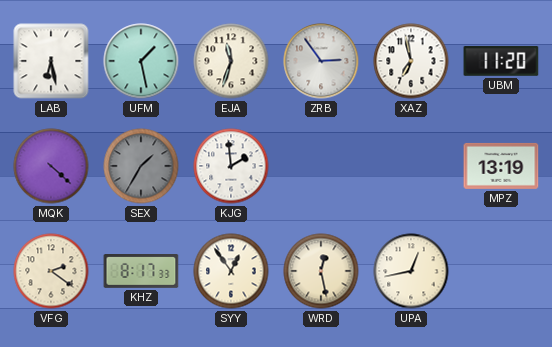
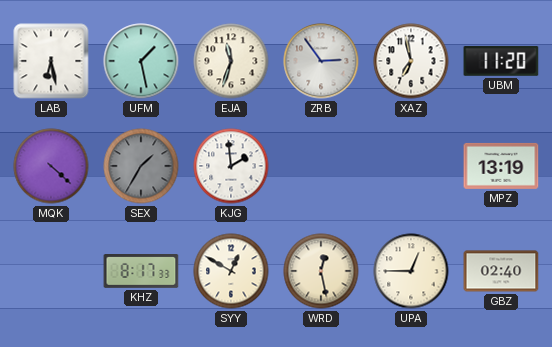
VFG: 2:21 -> none
SYY: 12:54 -> 12:50
UPA: 12:43 -> 12:45
GBZ: none -> 02:40
